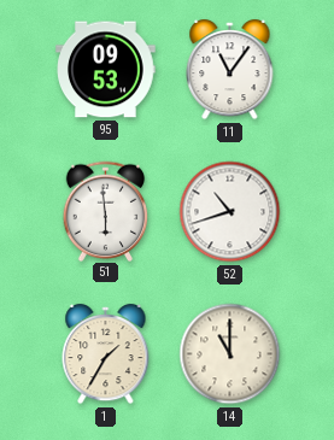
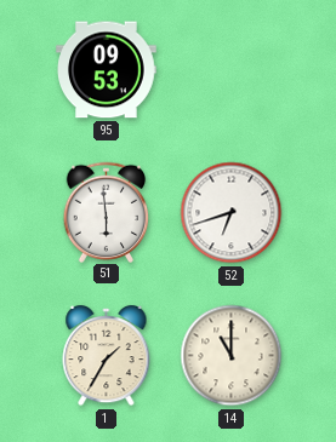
11: 11:06 -> none
52: 10:42 -> 6:42
